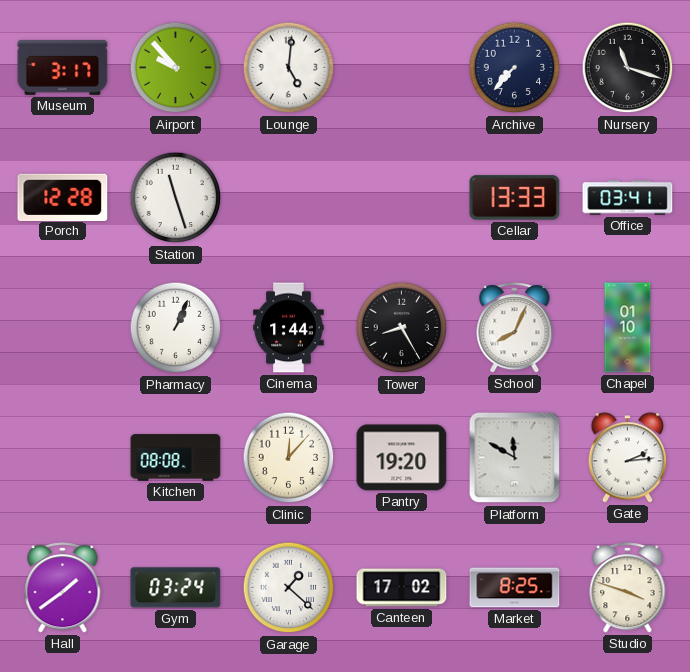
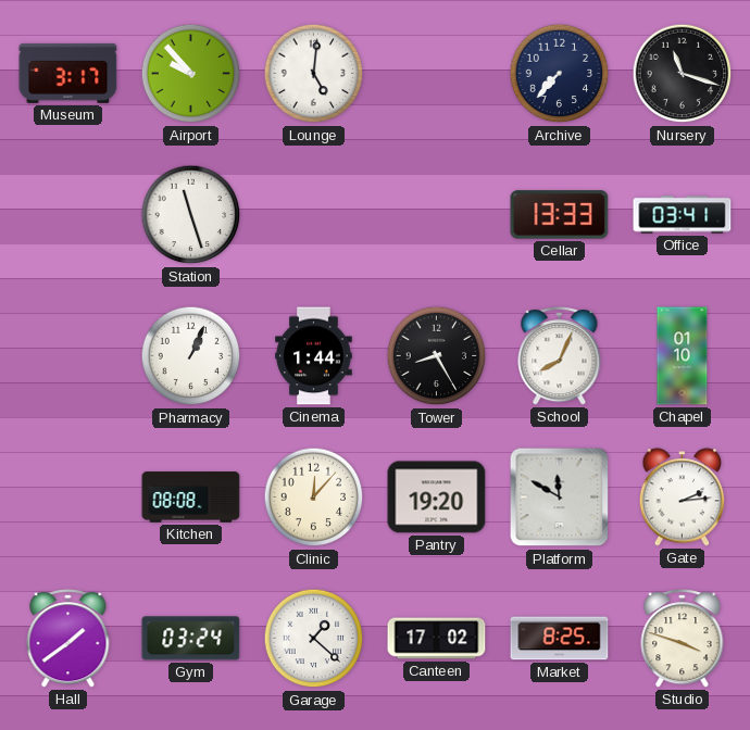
Porch: 12:28 -> none
